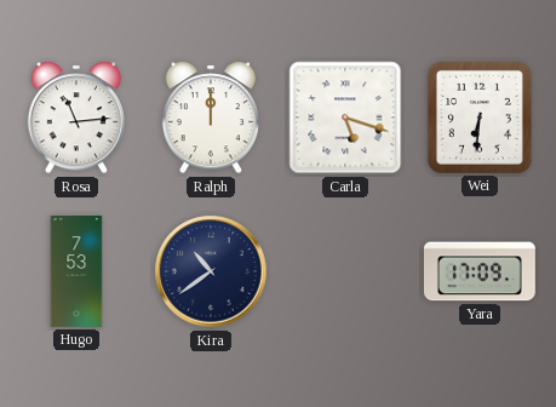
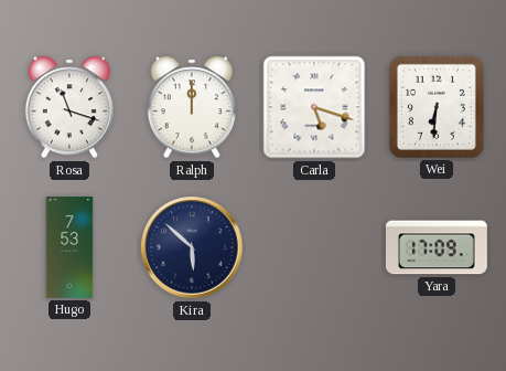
Rosa: 11:14 -> 11:18
Kira: 10:39 -> 5:52
